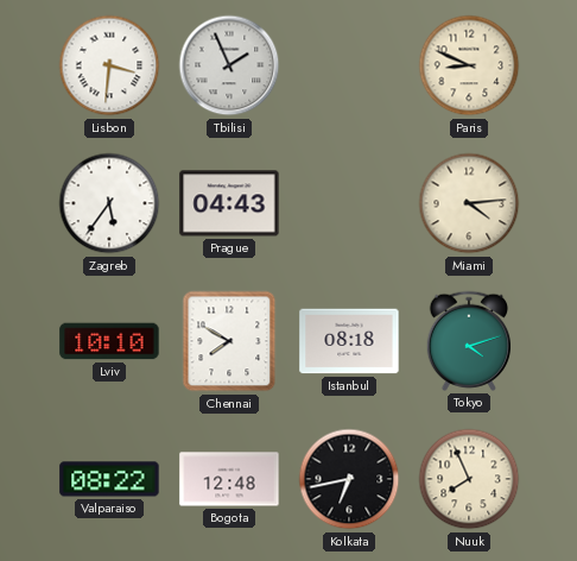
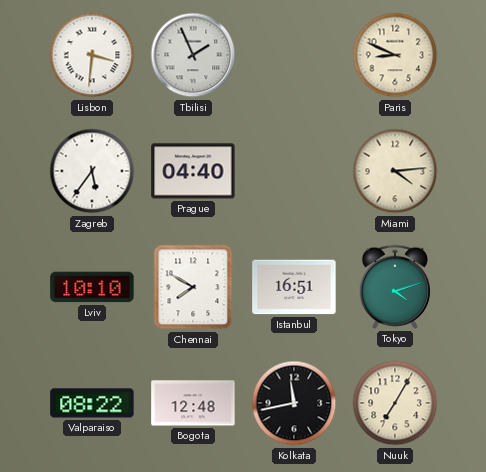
Prague: 04:43 -> 04:40
Istanbul: 08:18 -> 16:51
Kolkata: 6:43 -> 11:43
Nuuk: 7:56 -> 7:05
